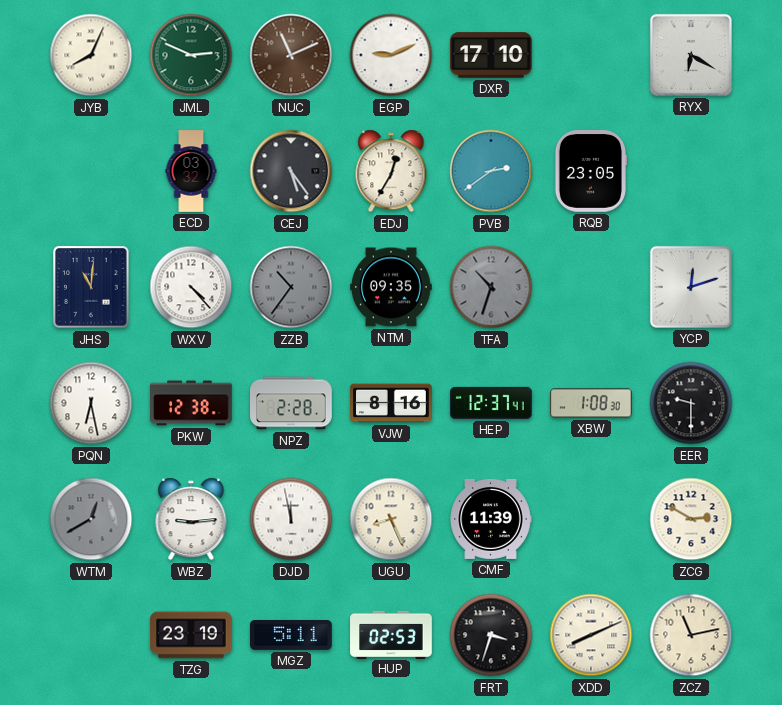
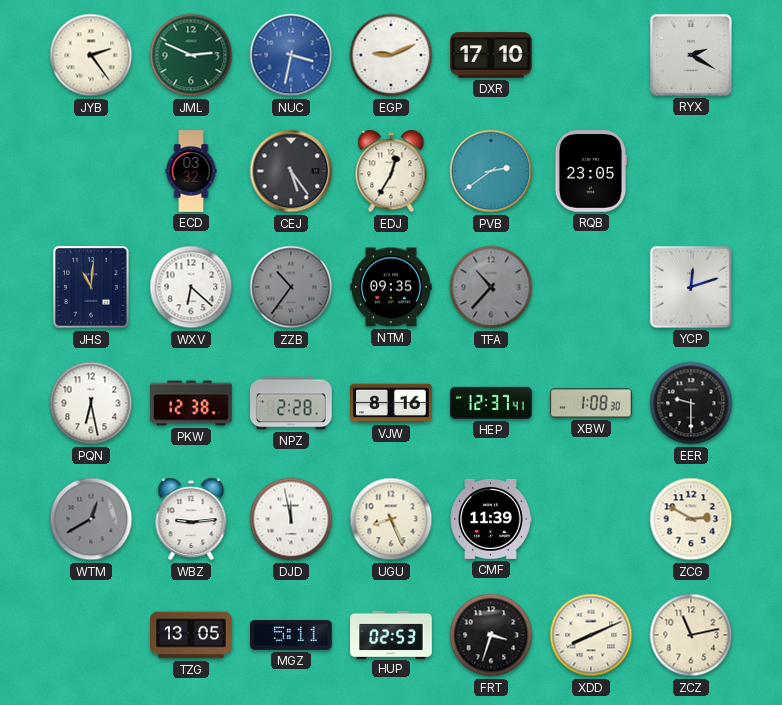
JYB: 8:04 -> 2:24
NUC: 11:11 -> 3:32
NUC dial: brown -> blue
RYX: 6:20 -> 2:20
WXV: 4:23 -> 6:22
TFA: 10:33 -> 10:37
TZG: 23:19 -> 13:05
